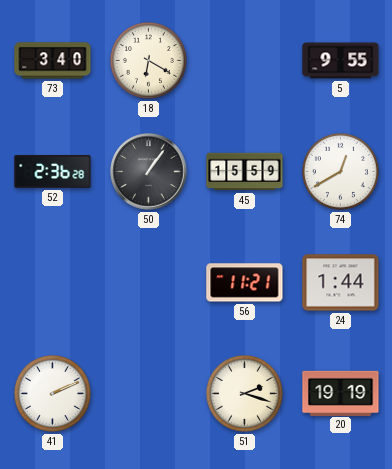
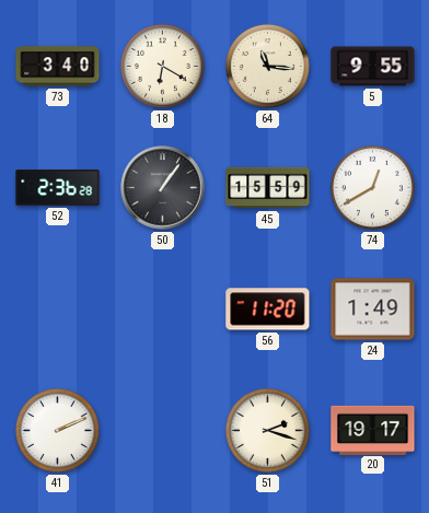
64: none -> 11:16
56: 11:21 -> 11:20
24: 1:44 -> 1:49
20: 19:19 -> 19:17
